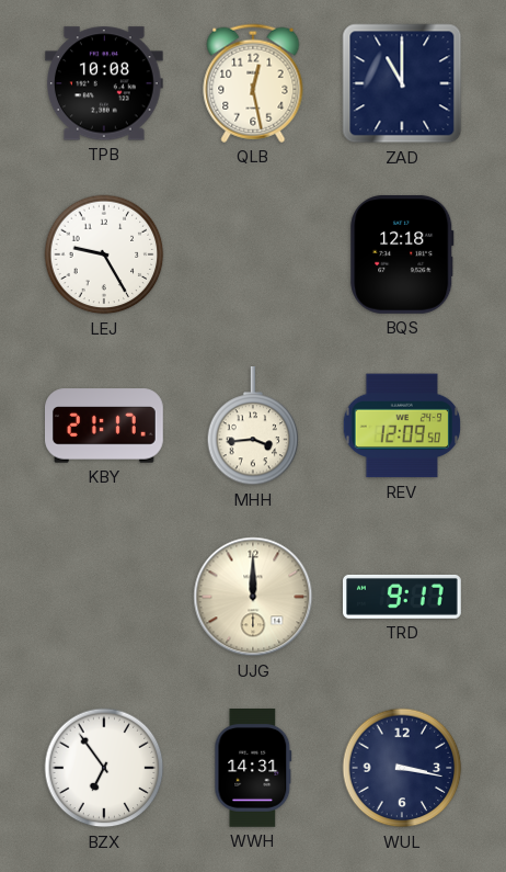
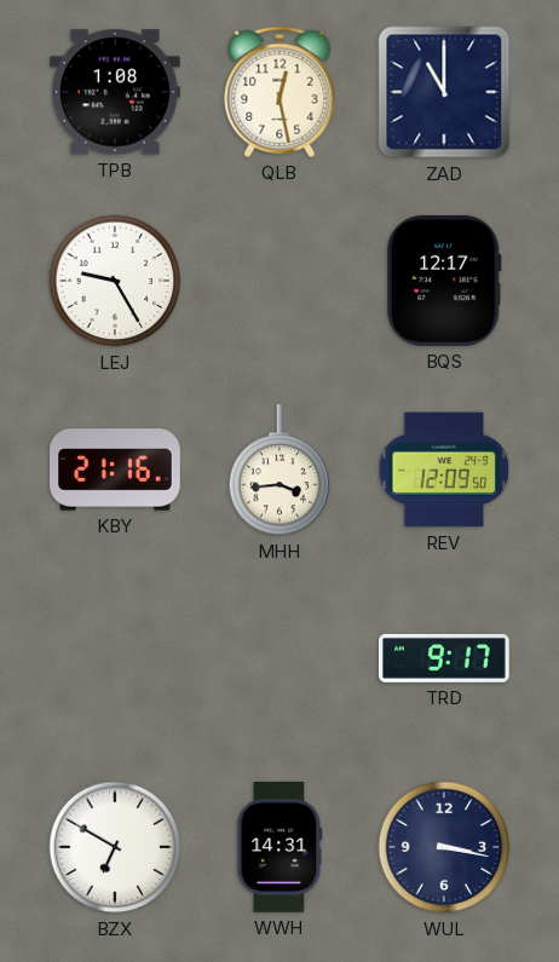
TPB: 10:08 -> 1:08
BQS: 12:18 -> 12:17
KBY: 21:17 -> 21:16
UJG: 12:00 -> none
BZX: 6:54 -> 6:50
